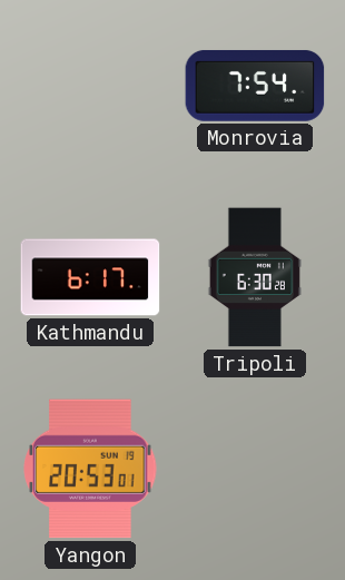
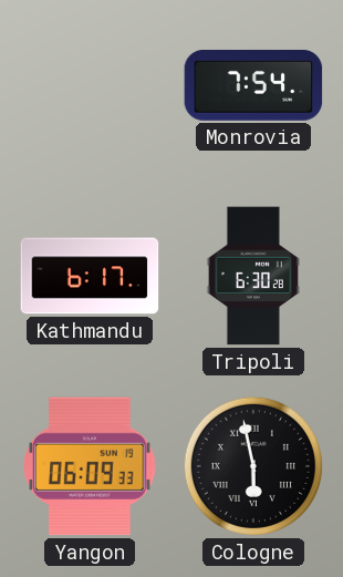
Yangon: 20:53 -> 06:09
Cologne: none -> 5:58
